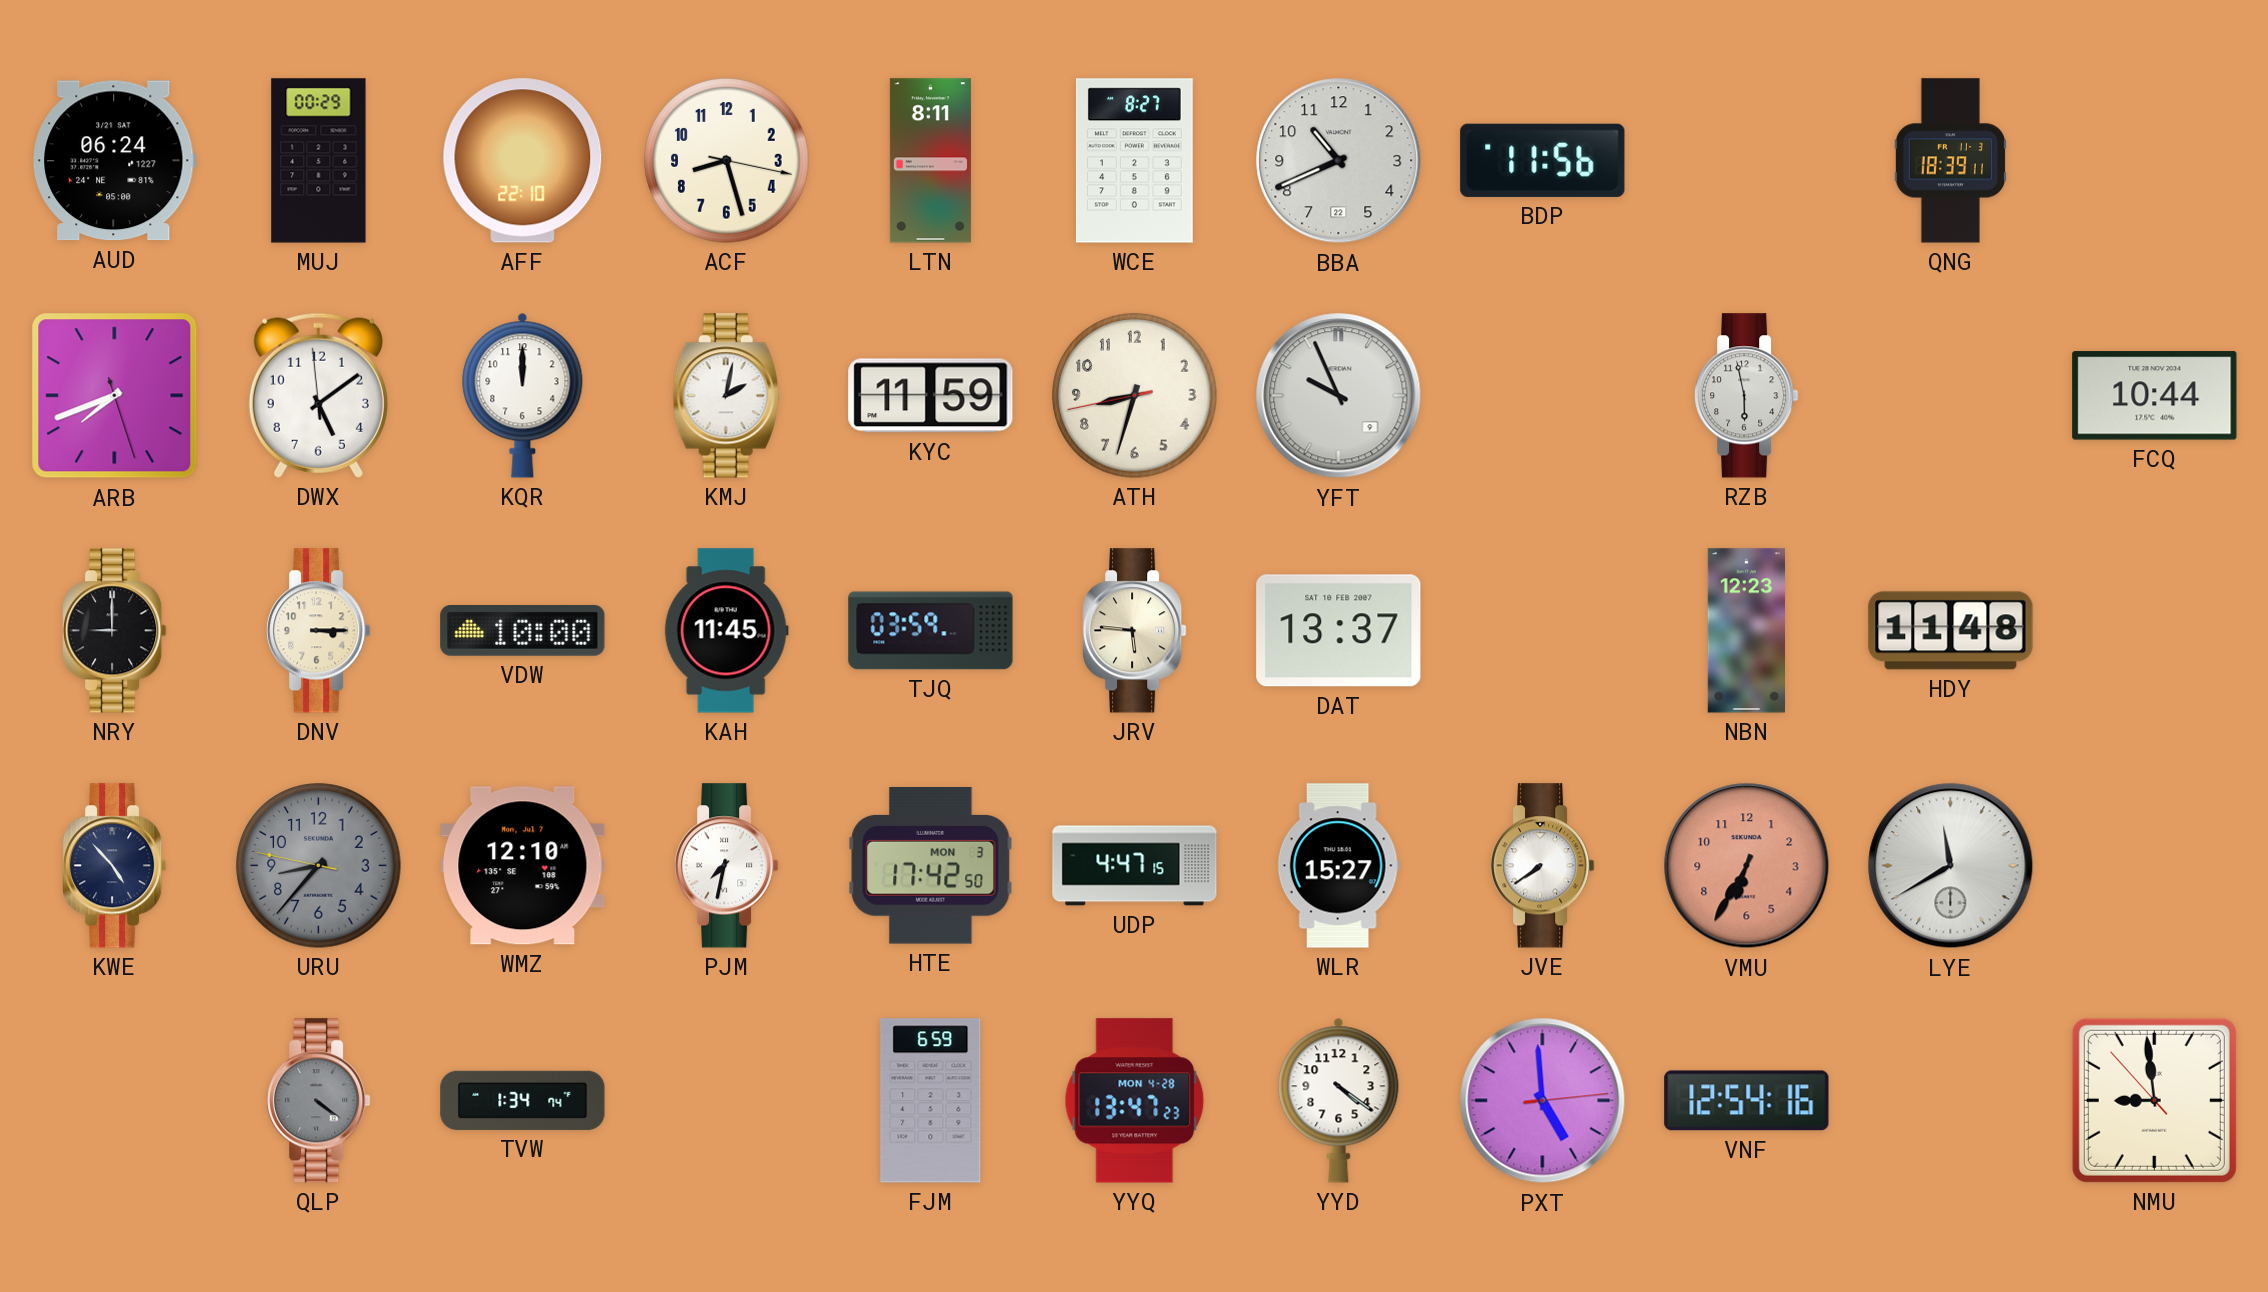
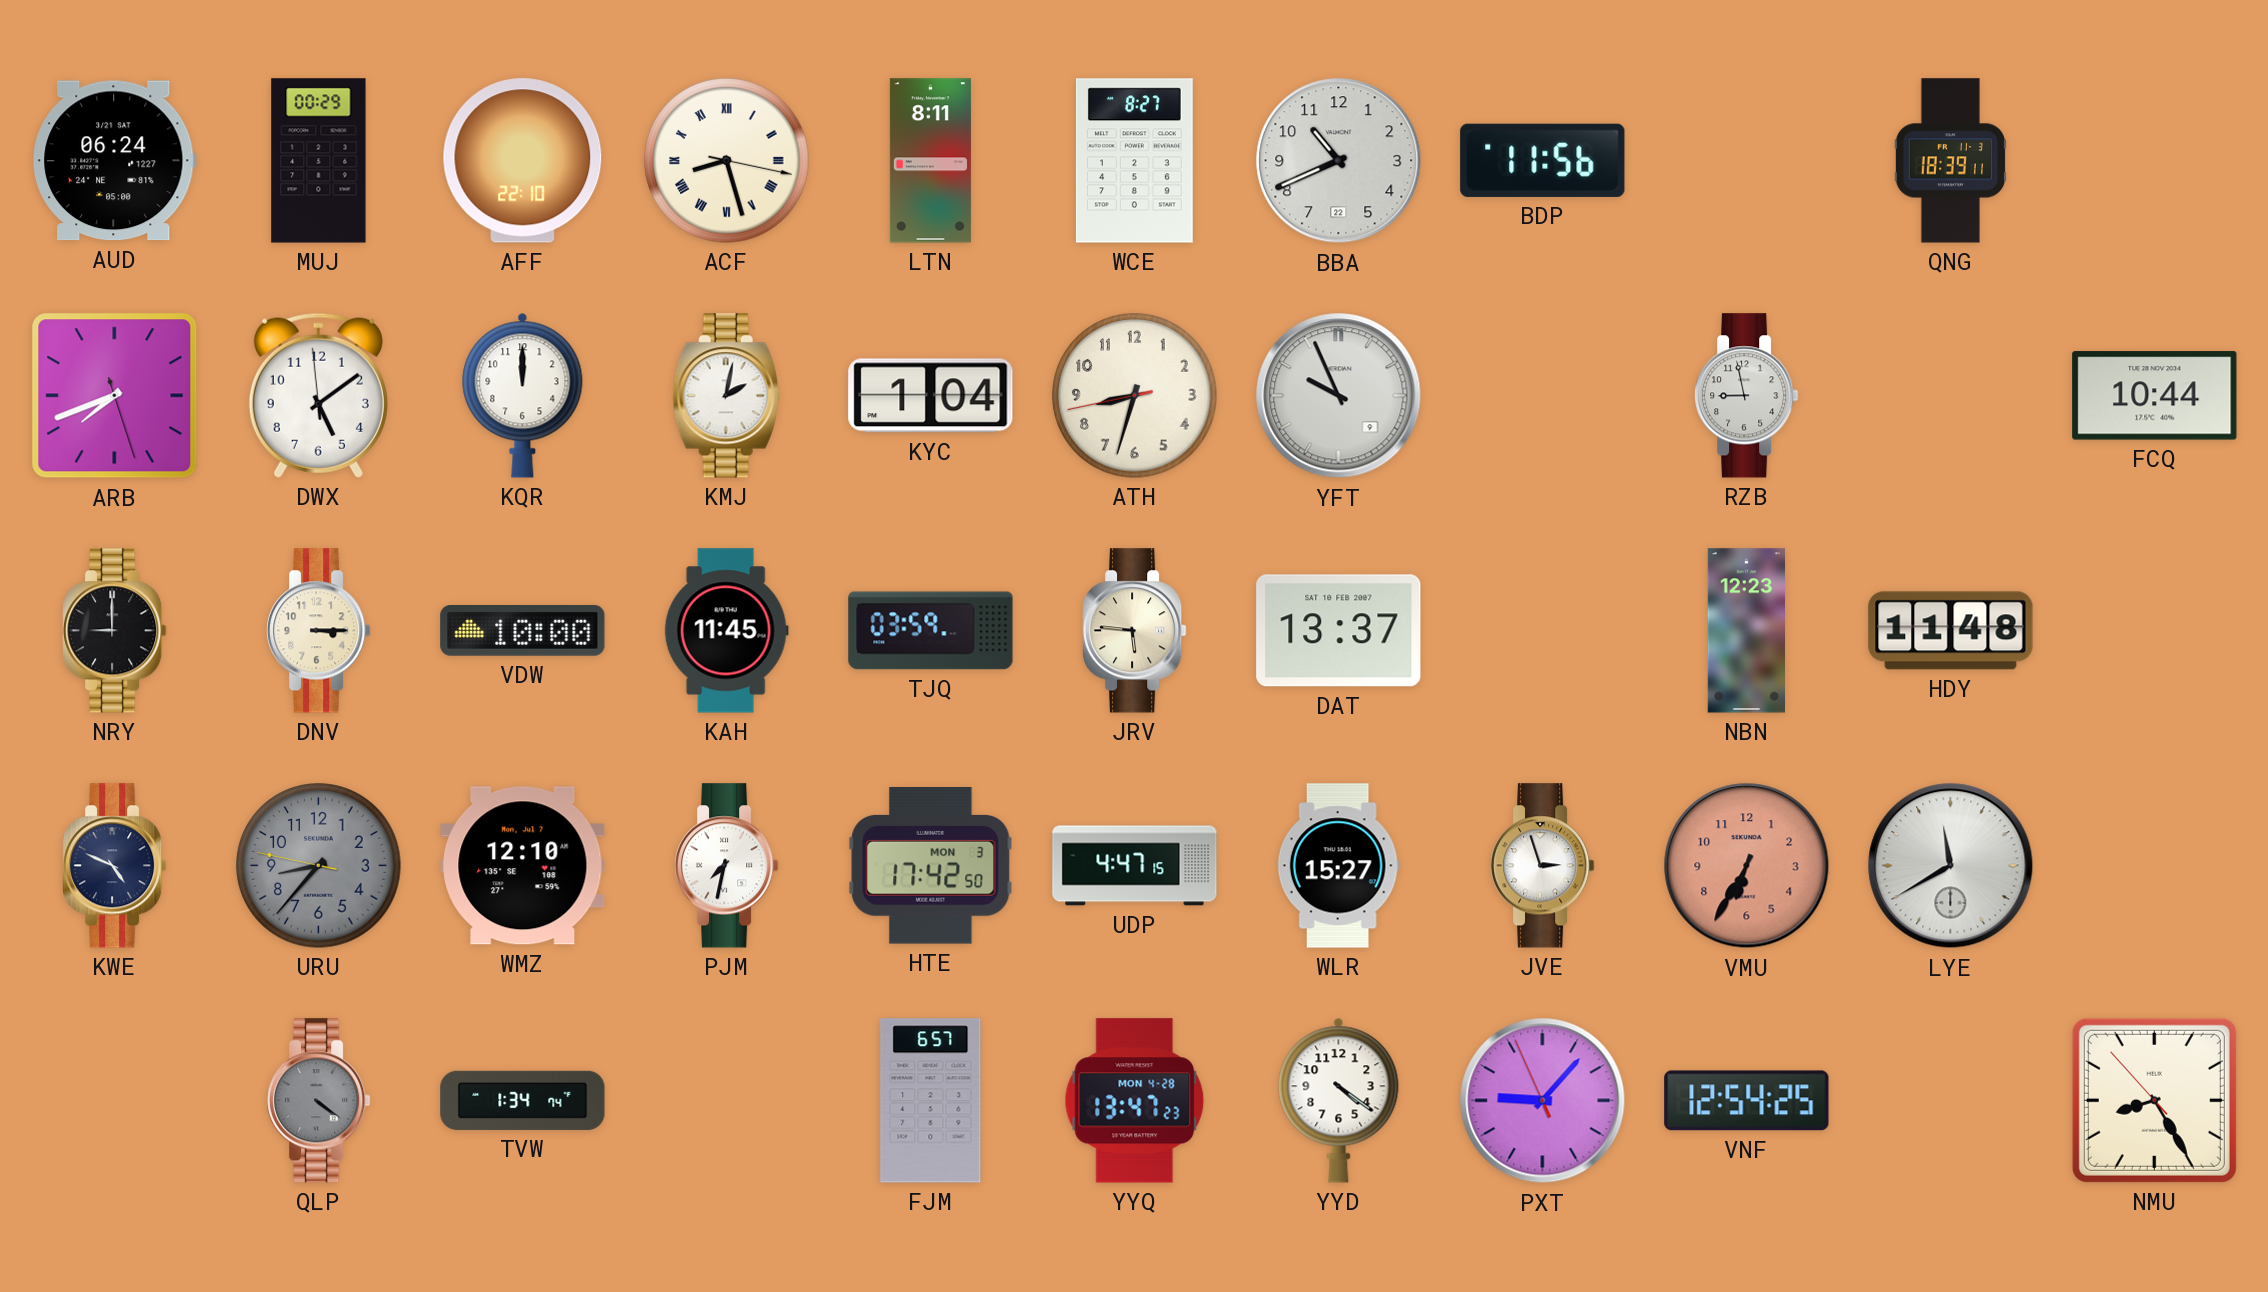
ACF numerals: Arabic -> Roman
KYC: 11:59 -> 1:04
RZB: 5:58 -> 8:58
KWE: 4:53 -> 4:49
JVE: 7:39 -> 2:57
FJM: 6:59 -> 6:57
PXT: 4:59 -> 9:06
VNF: 12:54:16 -> 12:54:25
NMU: 8:58 -> 8:24
